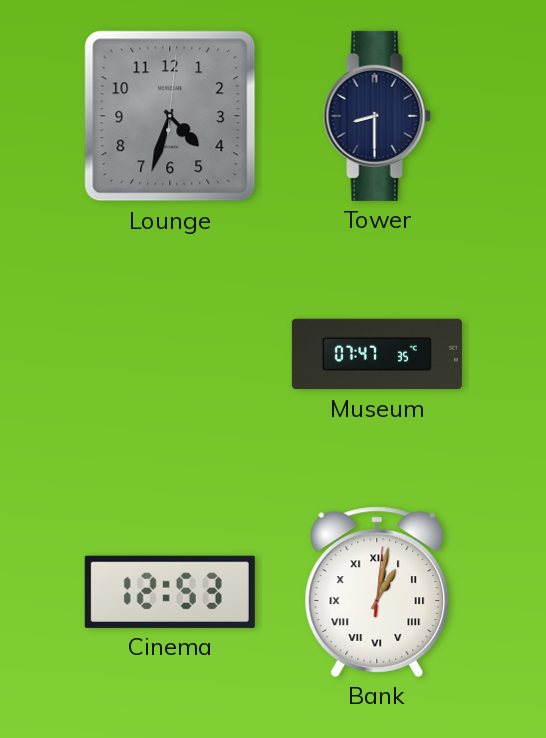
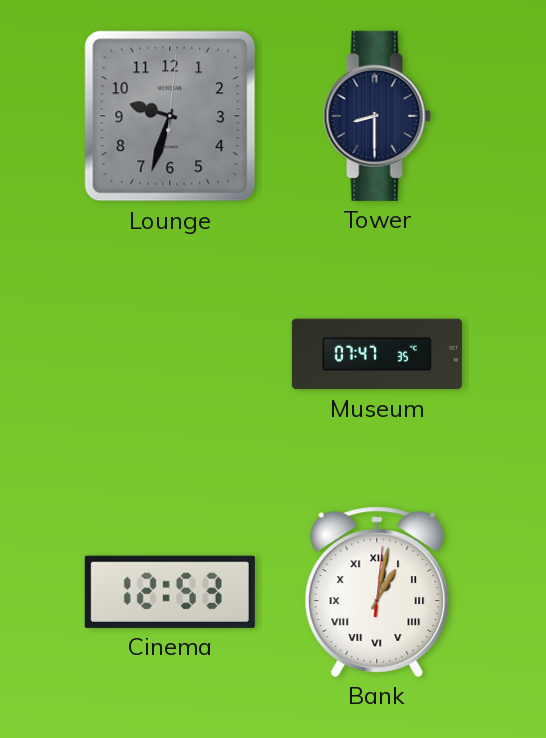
Lounge: 4:33 -> 9:33
